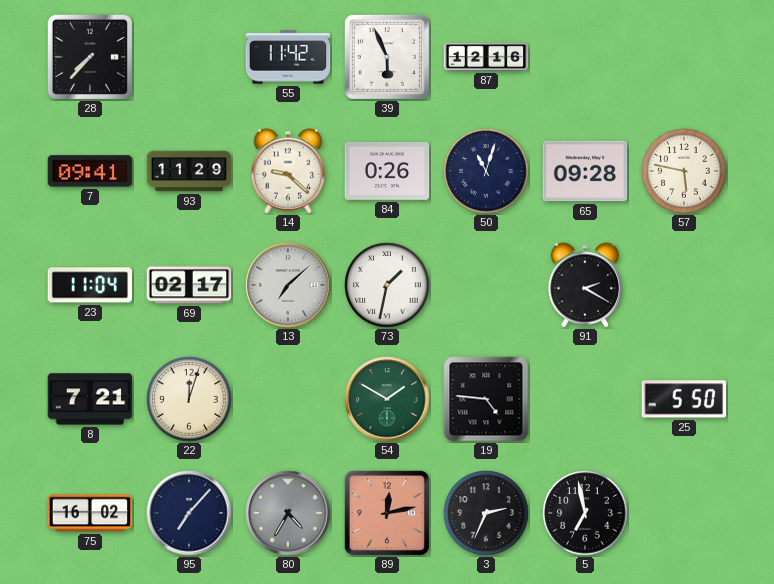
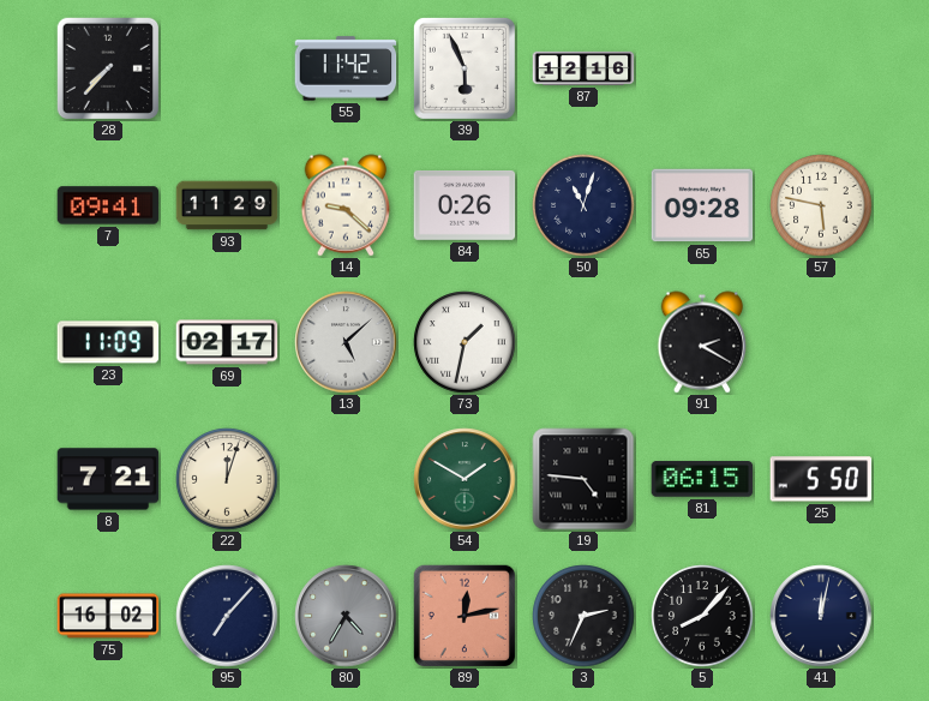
23: 11:04 -> 11:09
13: 7:08 -> 5:08
81: none -> 06:15
5: 6:58 -> 8:07
41: none -> 12:02
